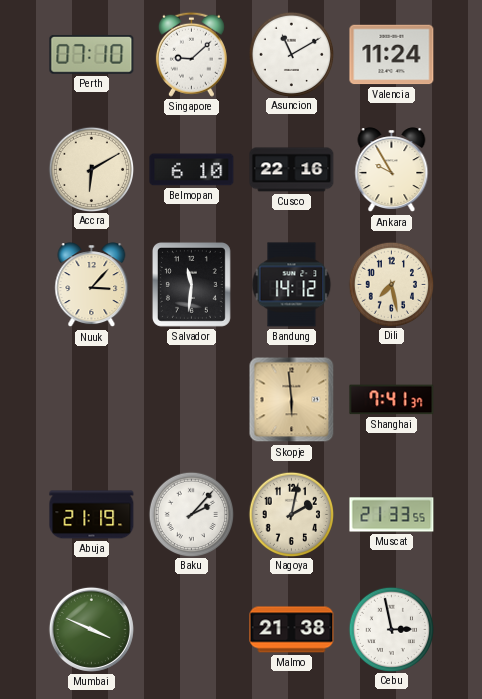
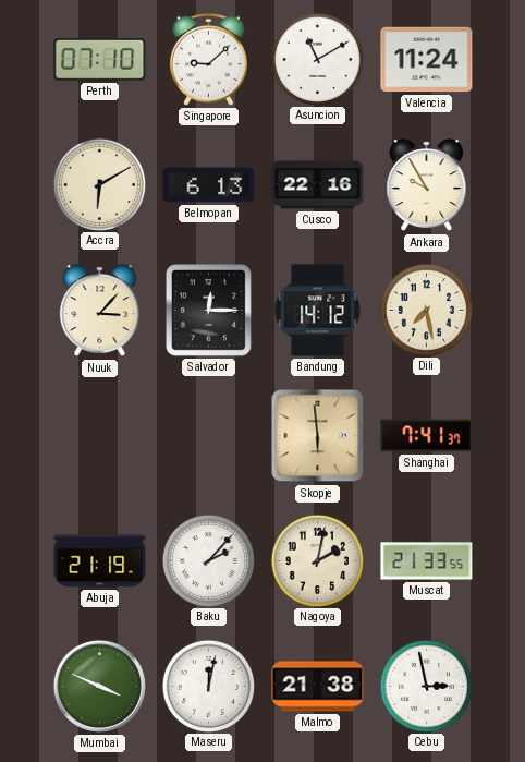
Belmopan: 6:10 -> 6:13
Salvador: 11:31 -> 12:15
Maseru: none -> 12:02
